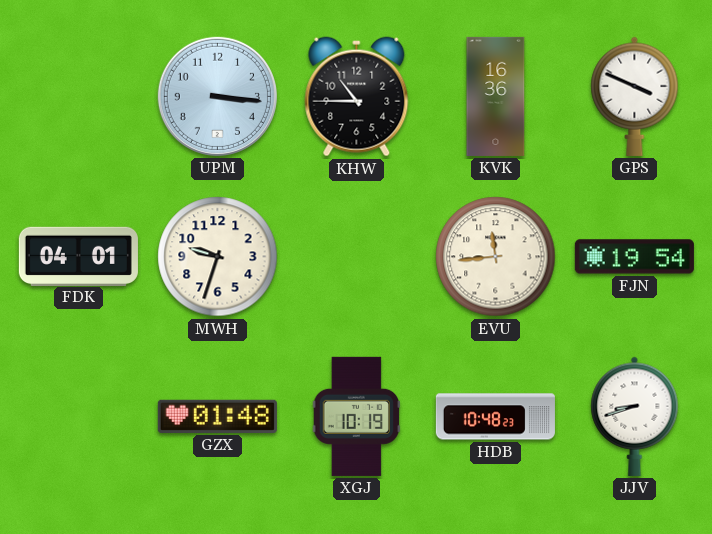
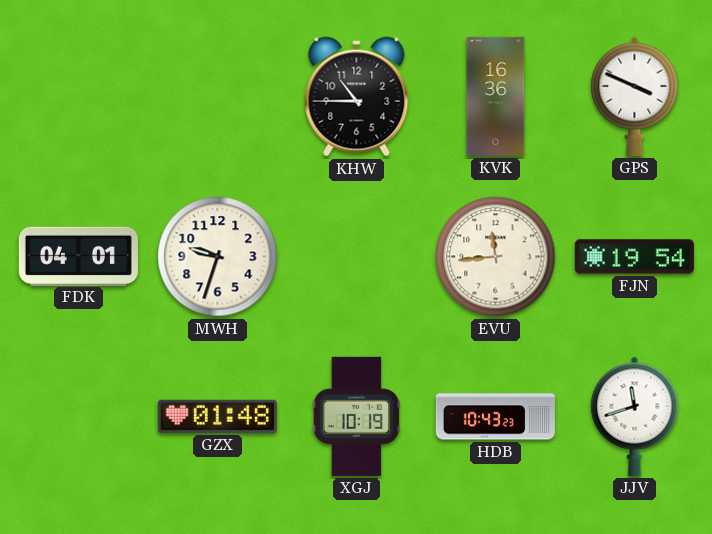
UPM: 3:16 -> none
HDB: 10:48 -> 10:43
JJV: 8:42 -> 11:42
